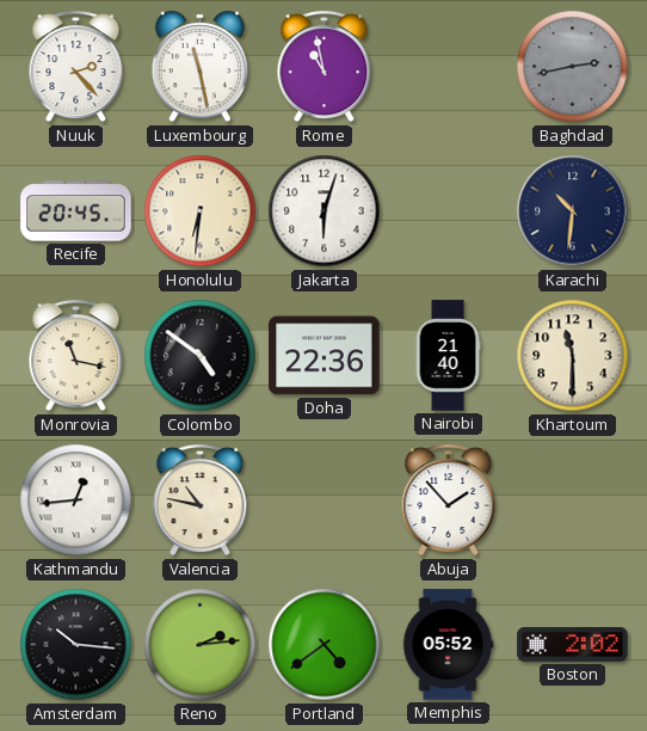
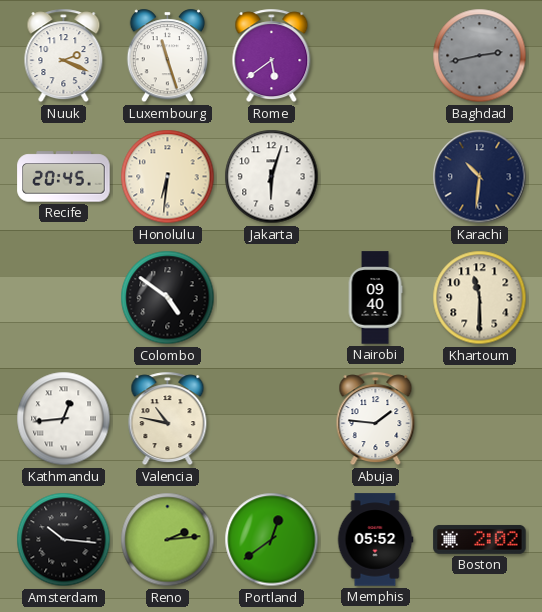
Nuuk: 2:23 -> 2:19
Luxembourg: 11:28 -> 11:27
Rome: 10:58 -> 5:39
Monrovia: 11:17 -> none
Doha: 22:36 -> none
Nairobi: 21:40 -> 09:40
Abuja: 1:53 -> 1:46
Portland: 4:39 -> 12:39
